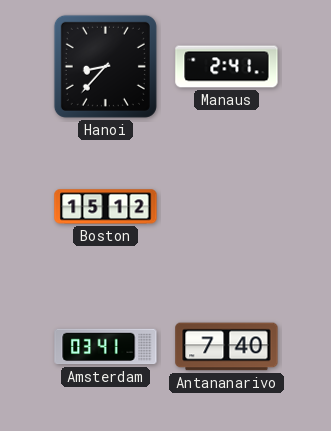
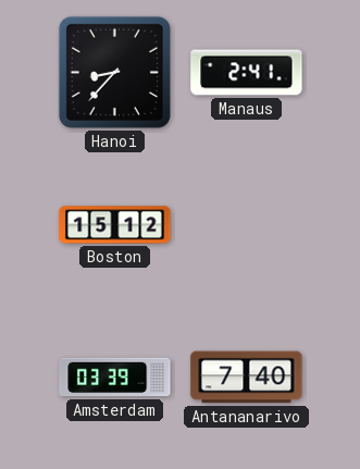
Amsterdam: 03:41 -> 03:39
